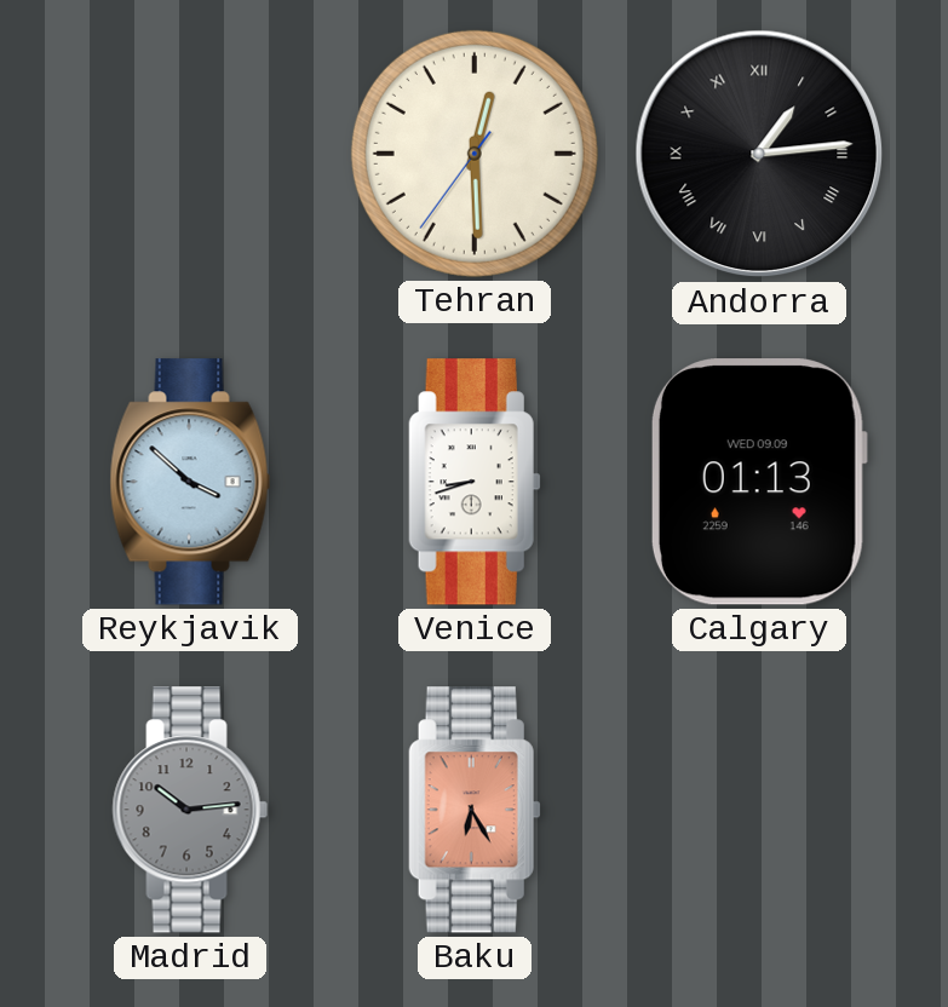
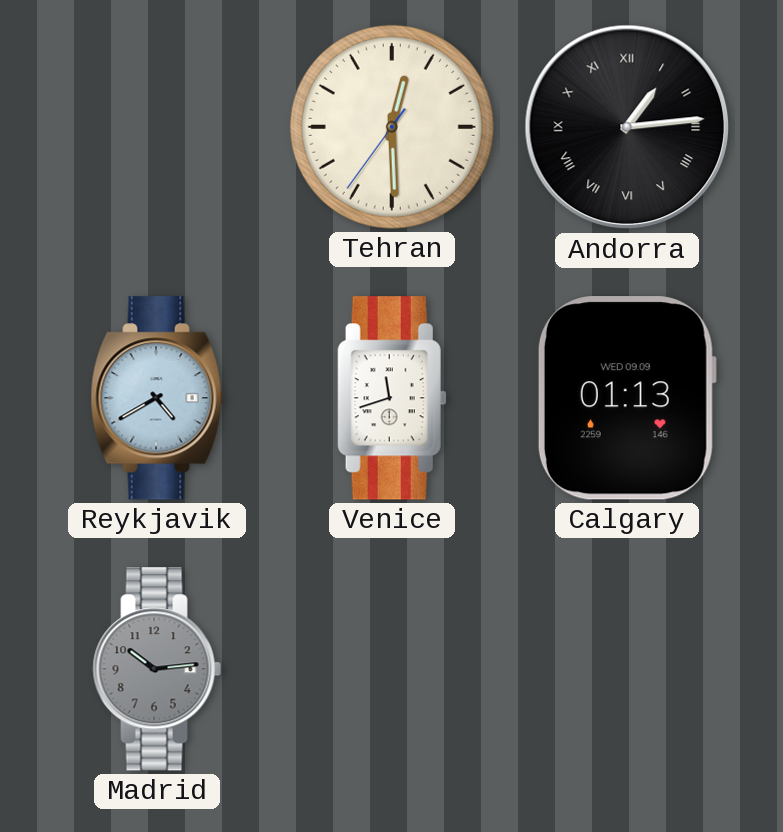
Reykjavik: 3:52 -> 4:40
Venice: 8:42 -> 11:42
Baku: 6:25 -> none
